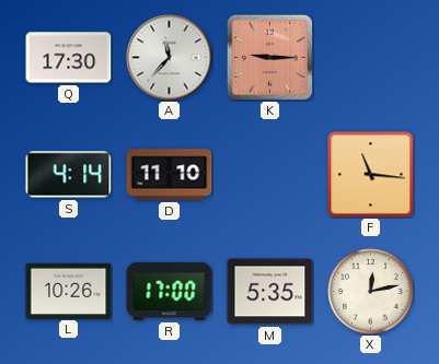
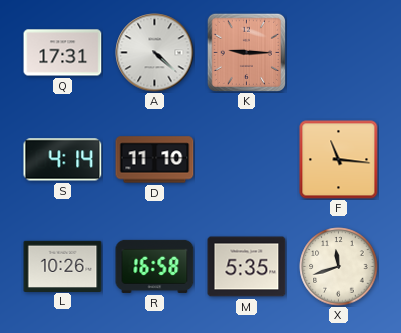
Q: 17:30 -> 17:31
A: 11:37 -> 4:22
R: 17:00 -> 16:58
X: 12:13 -> 11:42
